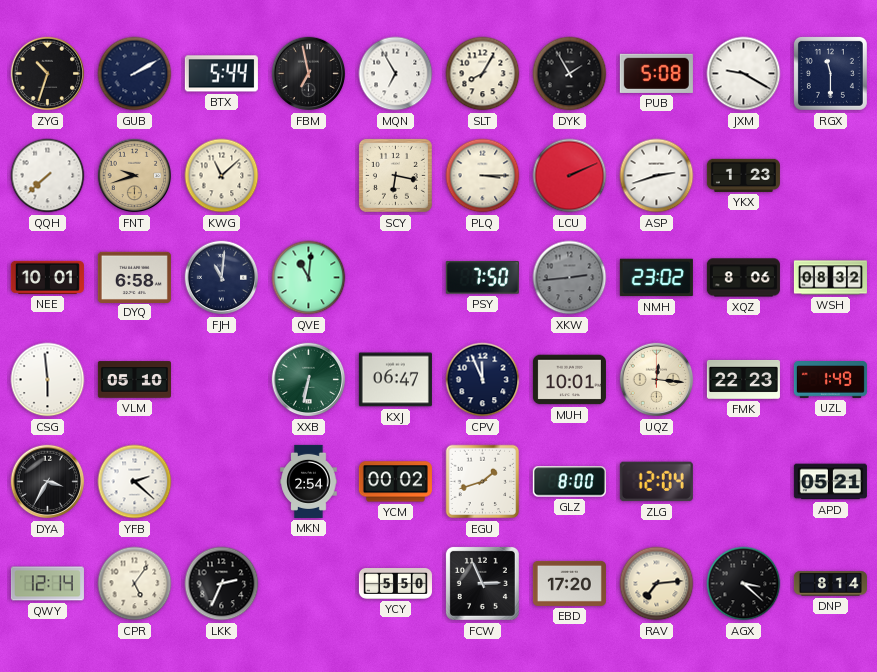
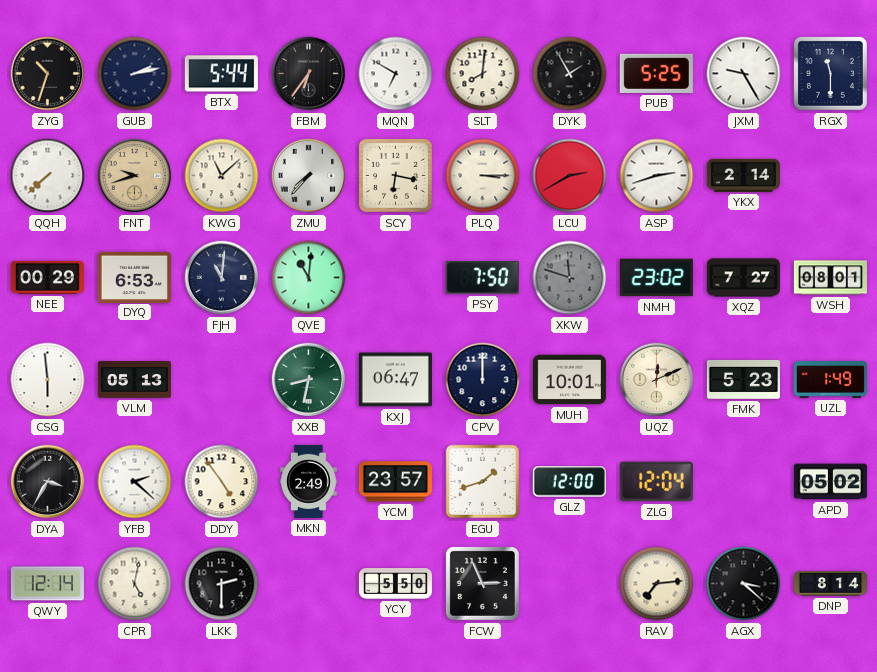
GUB: 2:10 -> 2:13
FBM: 6:58 -> 6:36
MQN: 6:55 -> 6:50
SLT: 8:05 -> 8:01
PUB: 5:08 -> 5:25
JXM: 9:20 -> 9:25
ZMU: none -> 7:37
LCU: 2:11 -> 2:40
YKX: 1:23 -> 2:14
NEE: 10:01 -> 00:29
DYQ: 6:58 -> 6:53
XKW: 2:44 -> 11:48
XQZ: 8:06 -> 7:27
WSH: 08:32 -> 08:01
VLM: 05:10 -> 05:13
XXB: 6:32 -> 8:32
CPV: 11:56 -> 12:00
UQZ: 12:16 -> 12:11
FMK: 22:23 -> 5:23
DDY: none -> 4:54
MKN: 2:54 -> 2:49
YCM: 00:02 -> 23:57
GLZ: 8:00 -> 12:00
APD: 05:21 -> 05:02
CPR: 5:06 -> 5:02
LKK: 2:34 -> 2:30
EBD: 17:20 -> none
